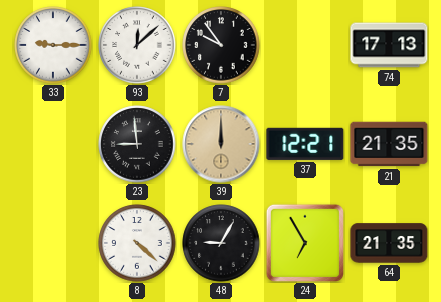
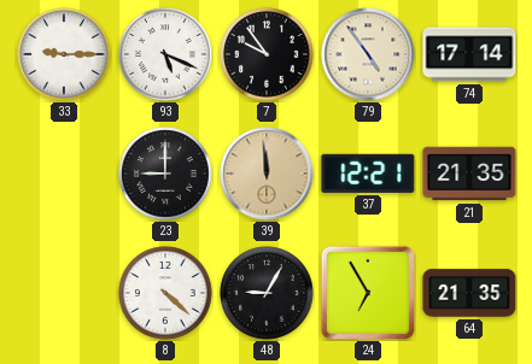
93: 12:08 -> 5:19
79: none -> 4:54
74: 17:13 -> 17:14
23: 8:59 -> 9:00
39: 12:00 -> 11:59
